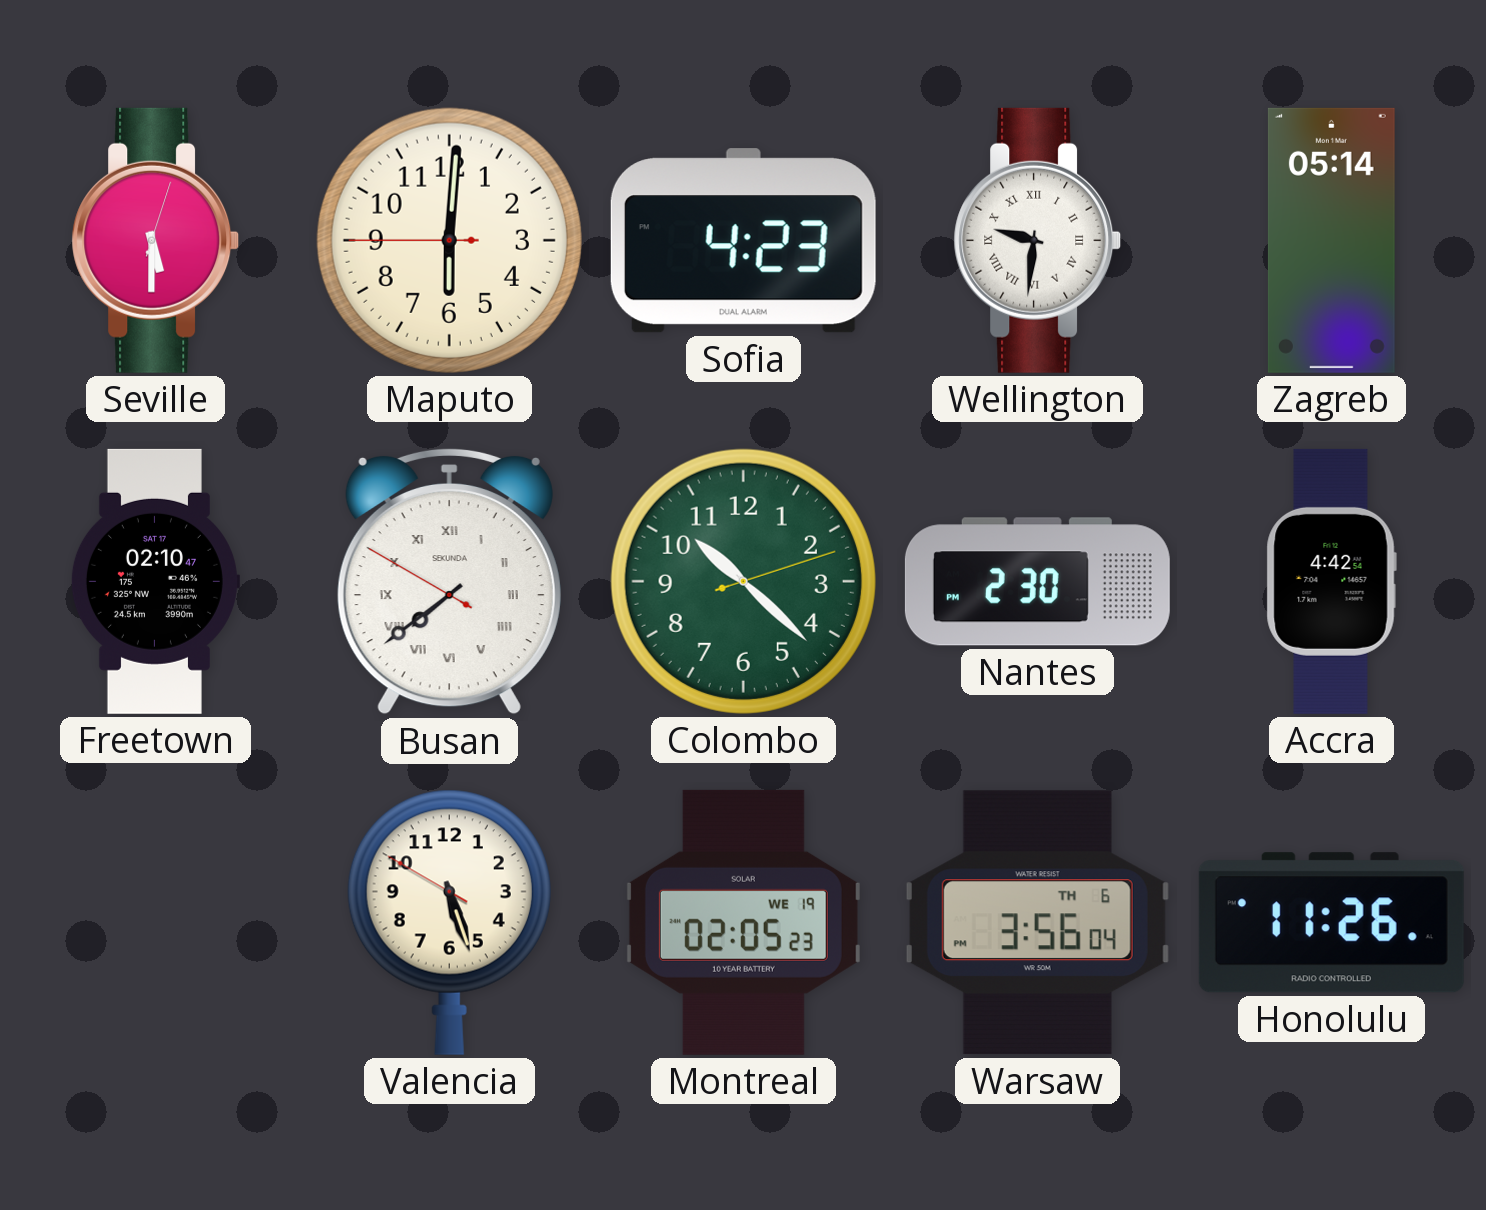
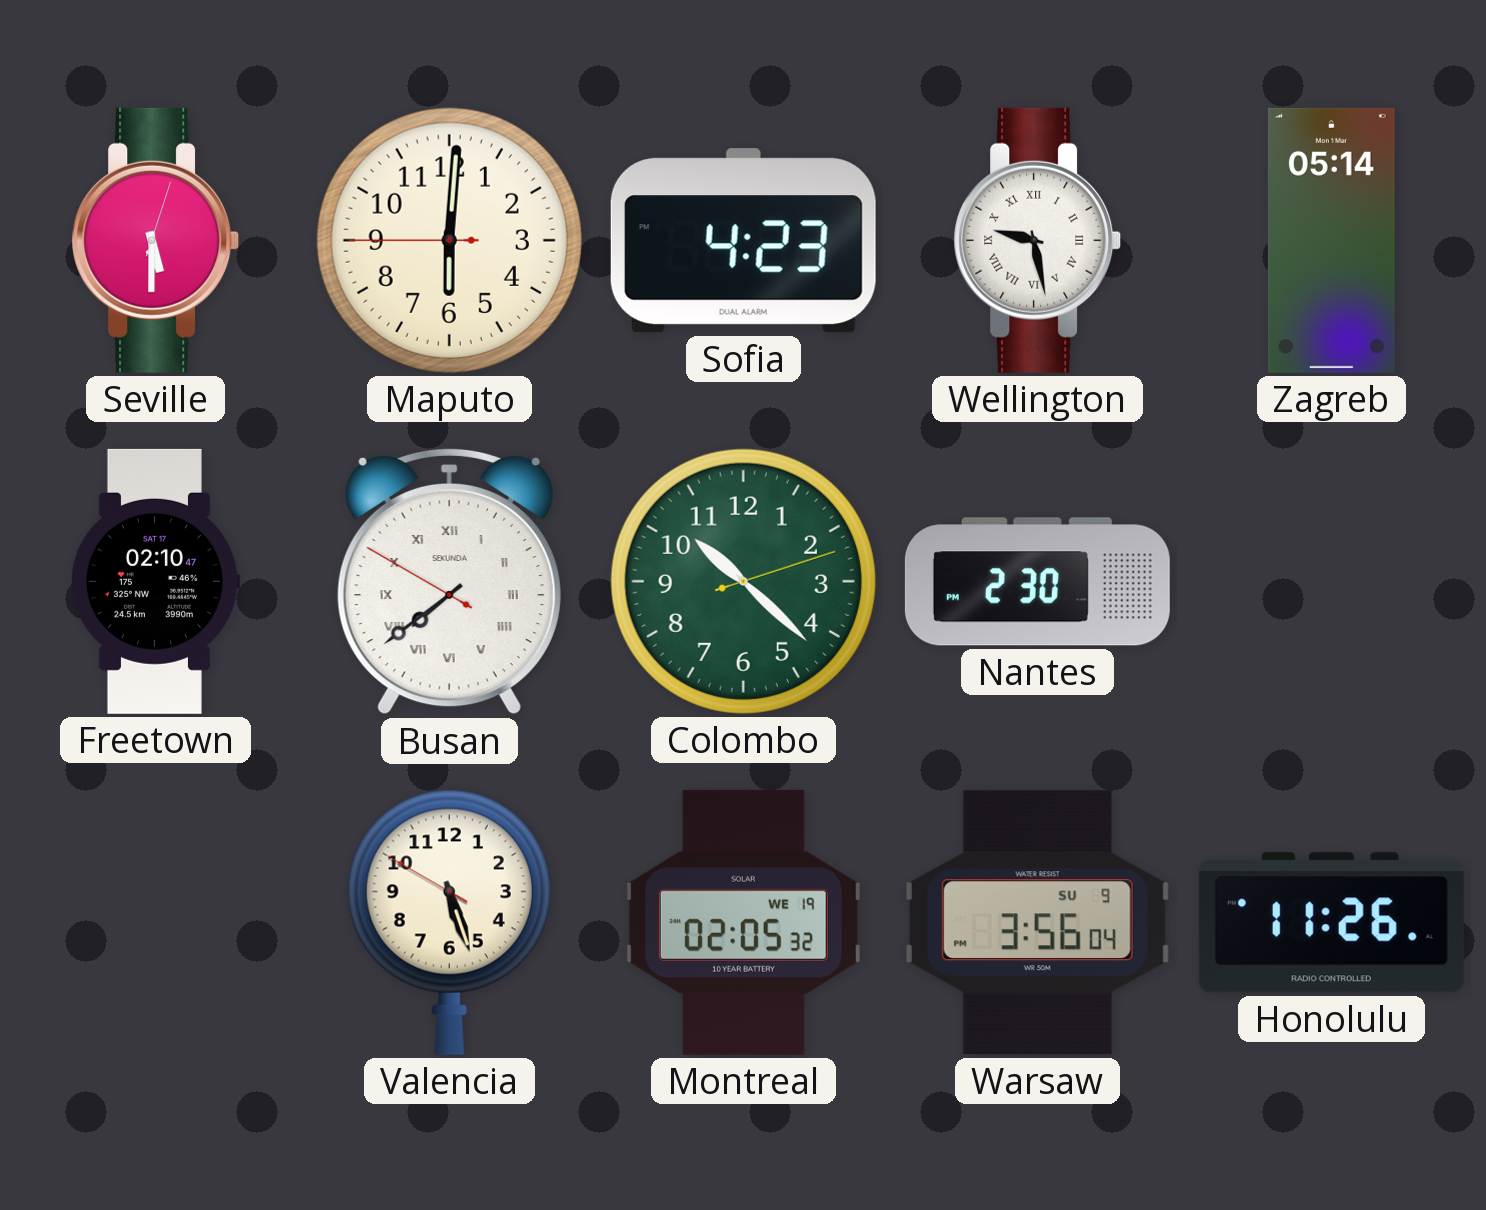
Wellington: 9:31 -> 9:28
Accra: 4:42 -> none
Montreal: 02:05:23 -> 02:05:32
Warsaw date: TH 6 -> SU 9
